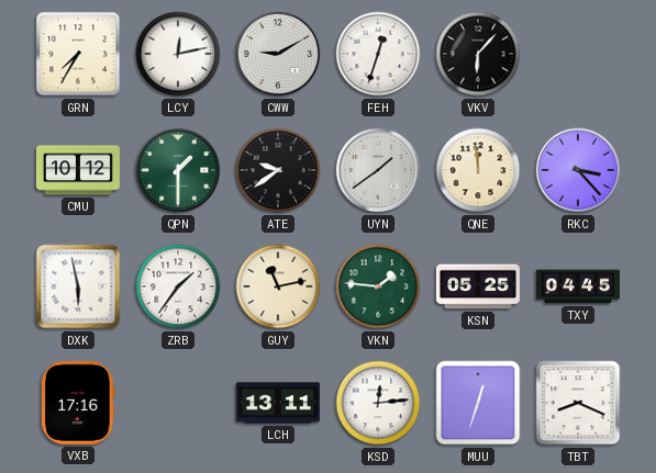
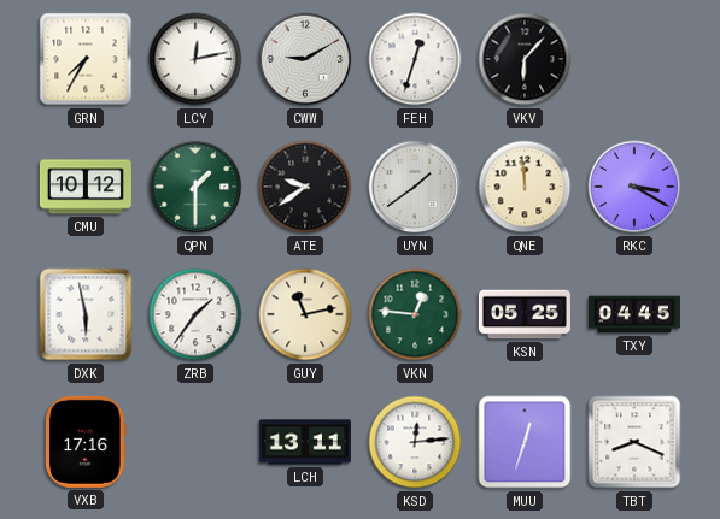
RKC: 3:23 -> 3:20
VKN: 1:46 -> 12:46
